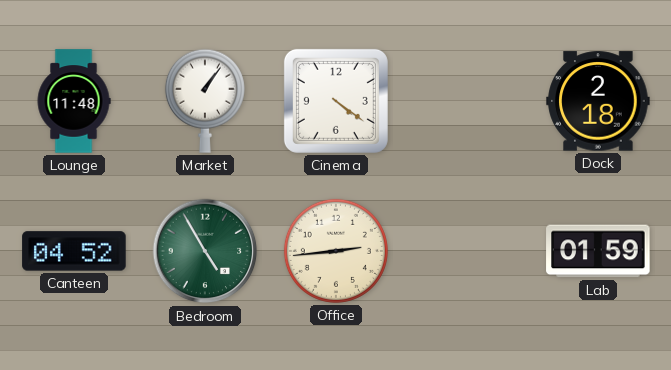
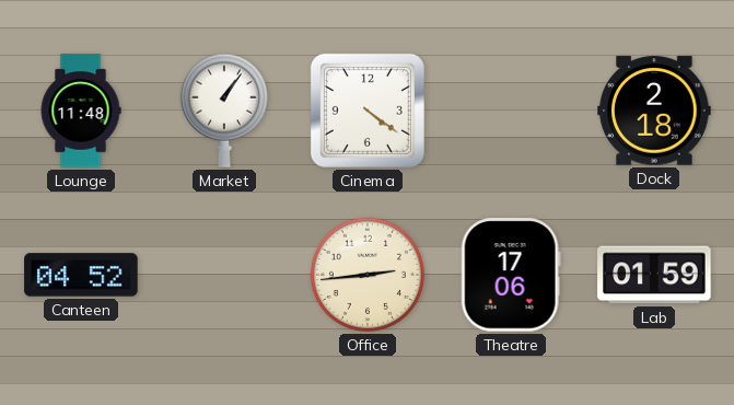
Bedroom: 4:55 -> none
Theatre: none -> 17:06
